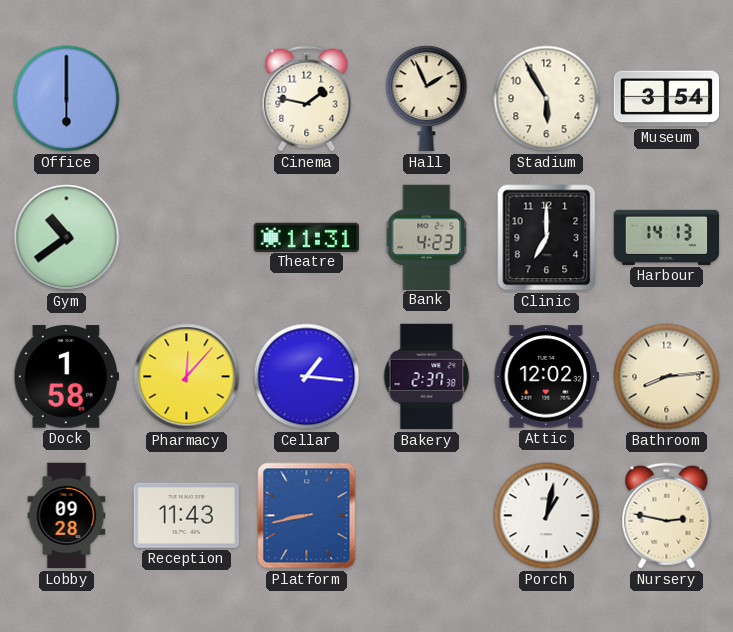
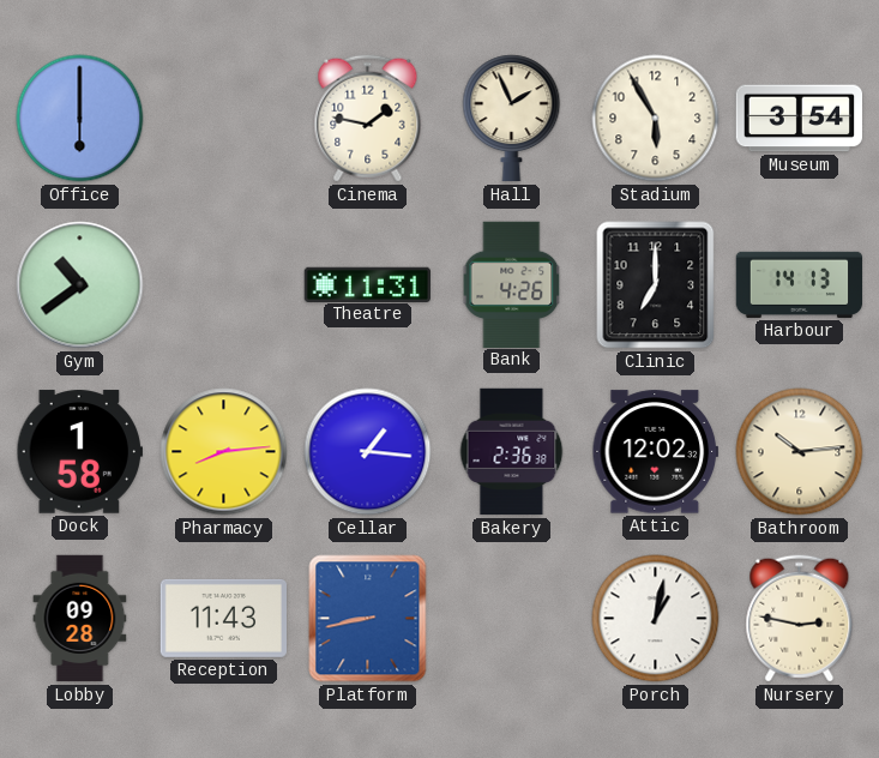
Bank: 4:23 -> 4:26
Pharmacy: 12:07 -> 8:14
Bakery: 2:37 -> 2:36
Bathroom: 8:14 -> 10:14
